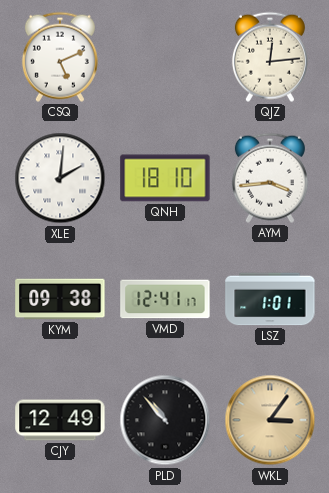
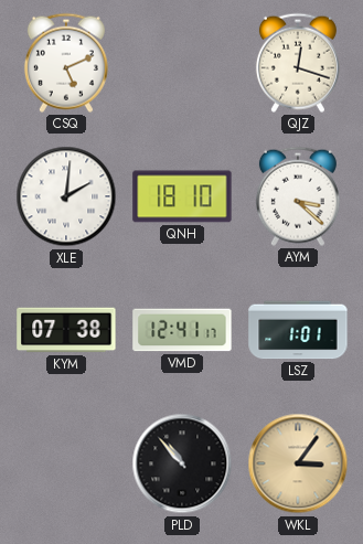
QJZ: 12:14 -> 12:18
AYM: 3:44 -> 3:22
KYM: 09:38 -> 07:38
CJY: 12:49 -> none
